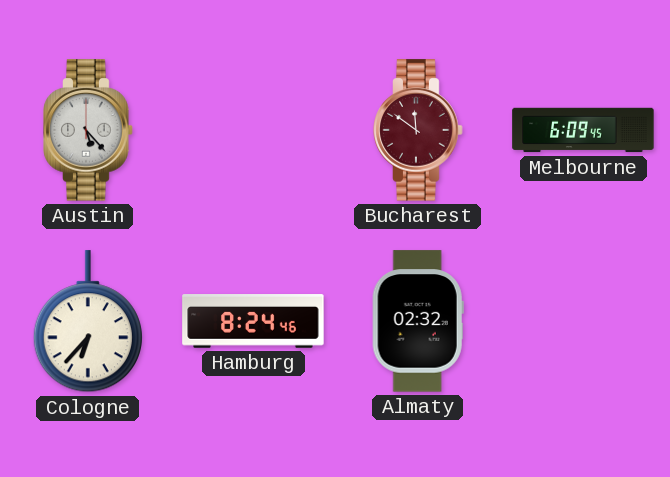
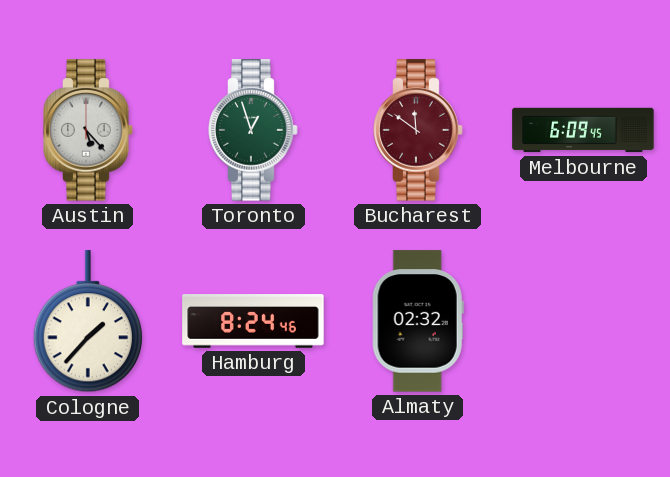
Toronto: none -> 12:57
Cologne: 6:37 -> 1:37
